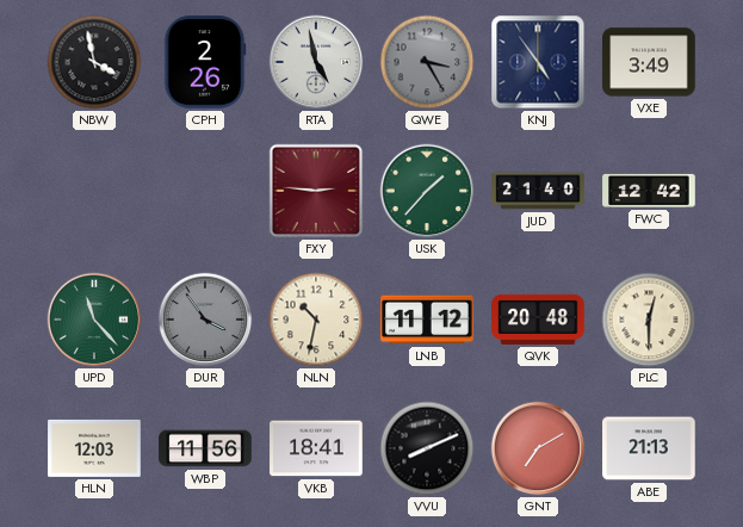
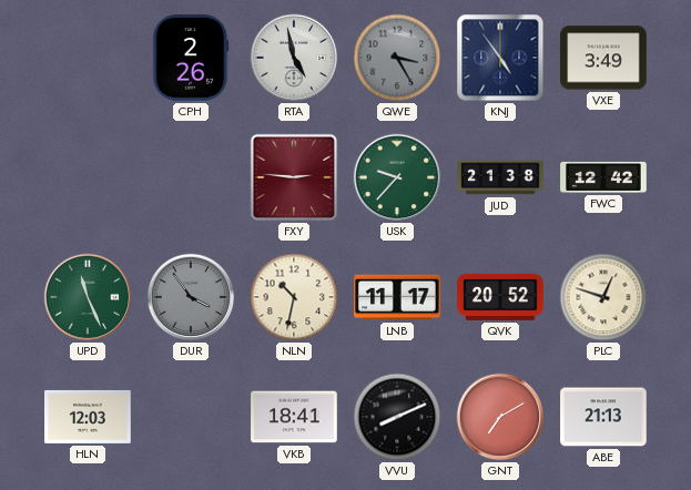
NBW: 3:58 -> none
USK: 1:37 -> 9:37
JUD: 21:40 -> 21:38
UPD: 11:23 -> 11:26
LNB: 11:12 -> 11:17
QVK: 20:48 -> 20:52
PLC: 12:30 -> 12:48
WBP: 11:56 -> none
